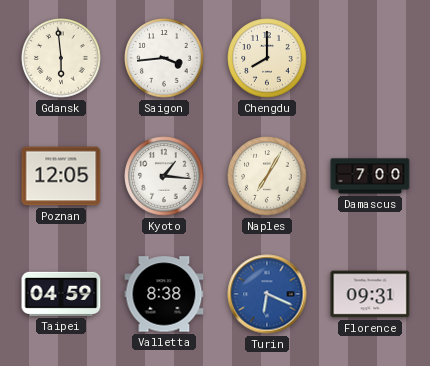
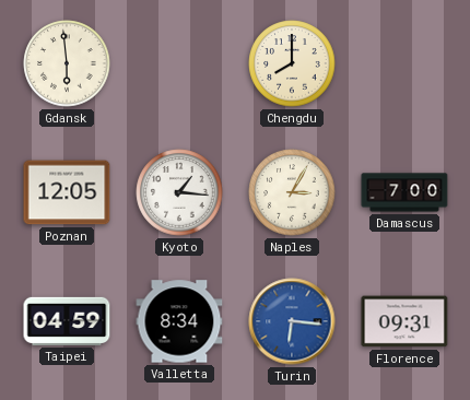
Saigon: 3:44 -> none
Naples: 7:05 -> 3:05
Valletta: 8:38 -> 8:34
Turin: 6:19 -> 6:16
